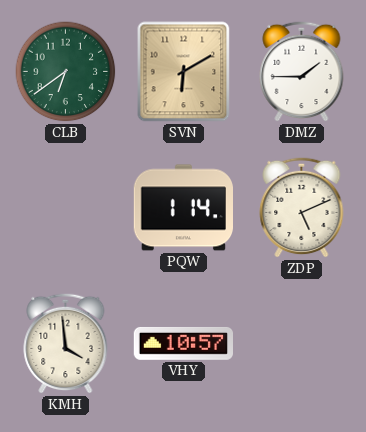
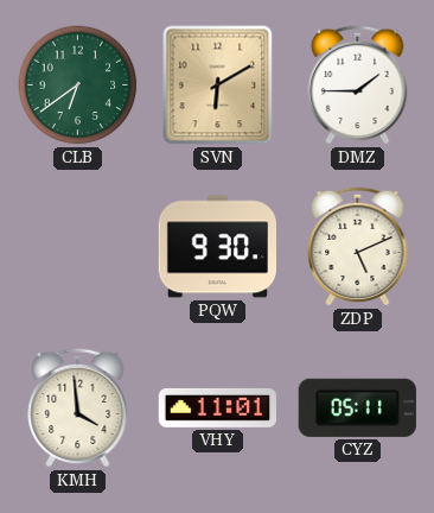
PQW: 1:14 -> 9:30
VHY: 10:57 -> 11:01
CYZ: none -> 05:11
